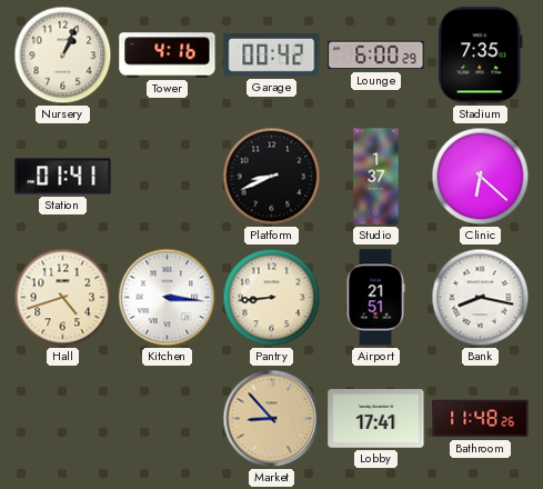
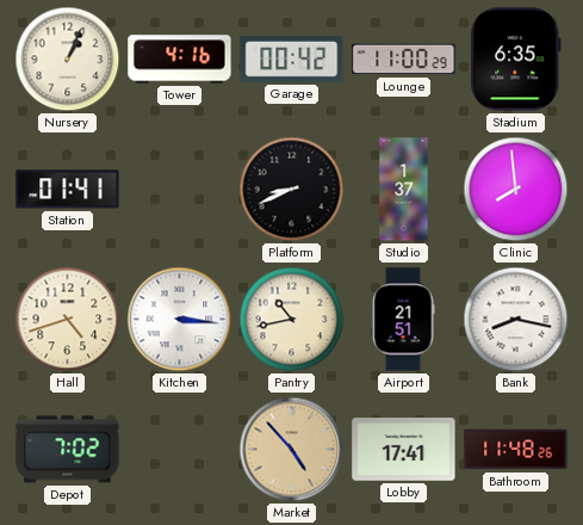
Lounge: 6:00 -> 11:00
Stadium: 7:35 -> 6:35
Clinic: 6:22 -> 7:59
Pantry: 8:44 -> 10:43
Depot: none -> 7:02
Market: 8:53 -> 4:53
